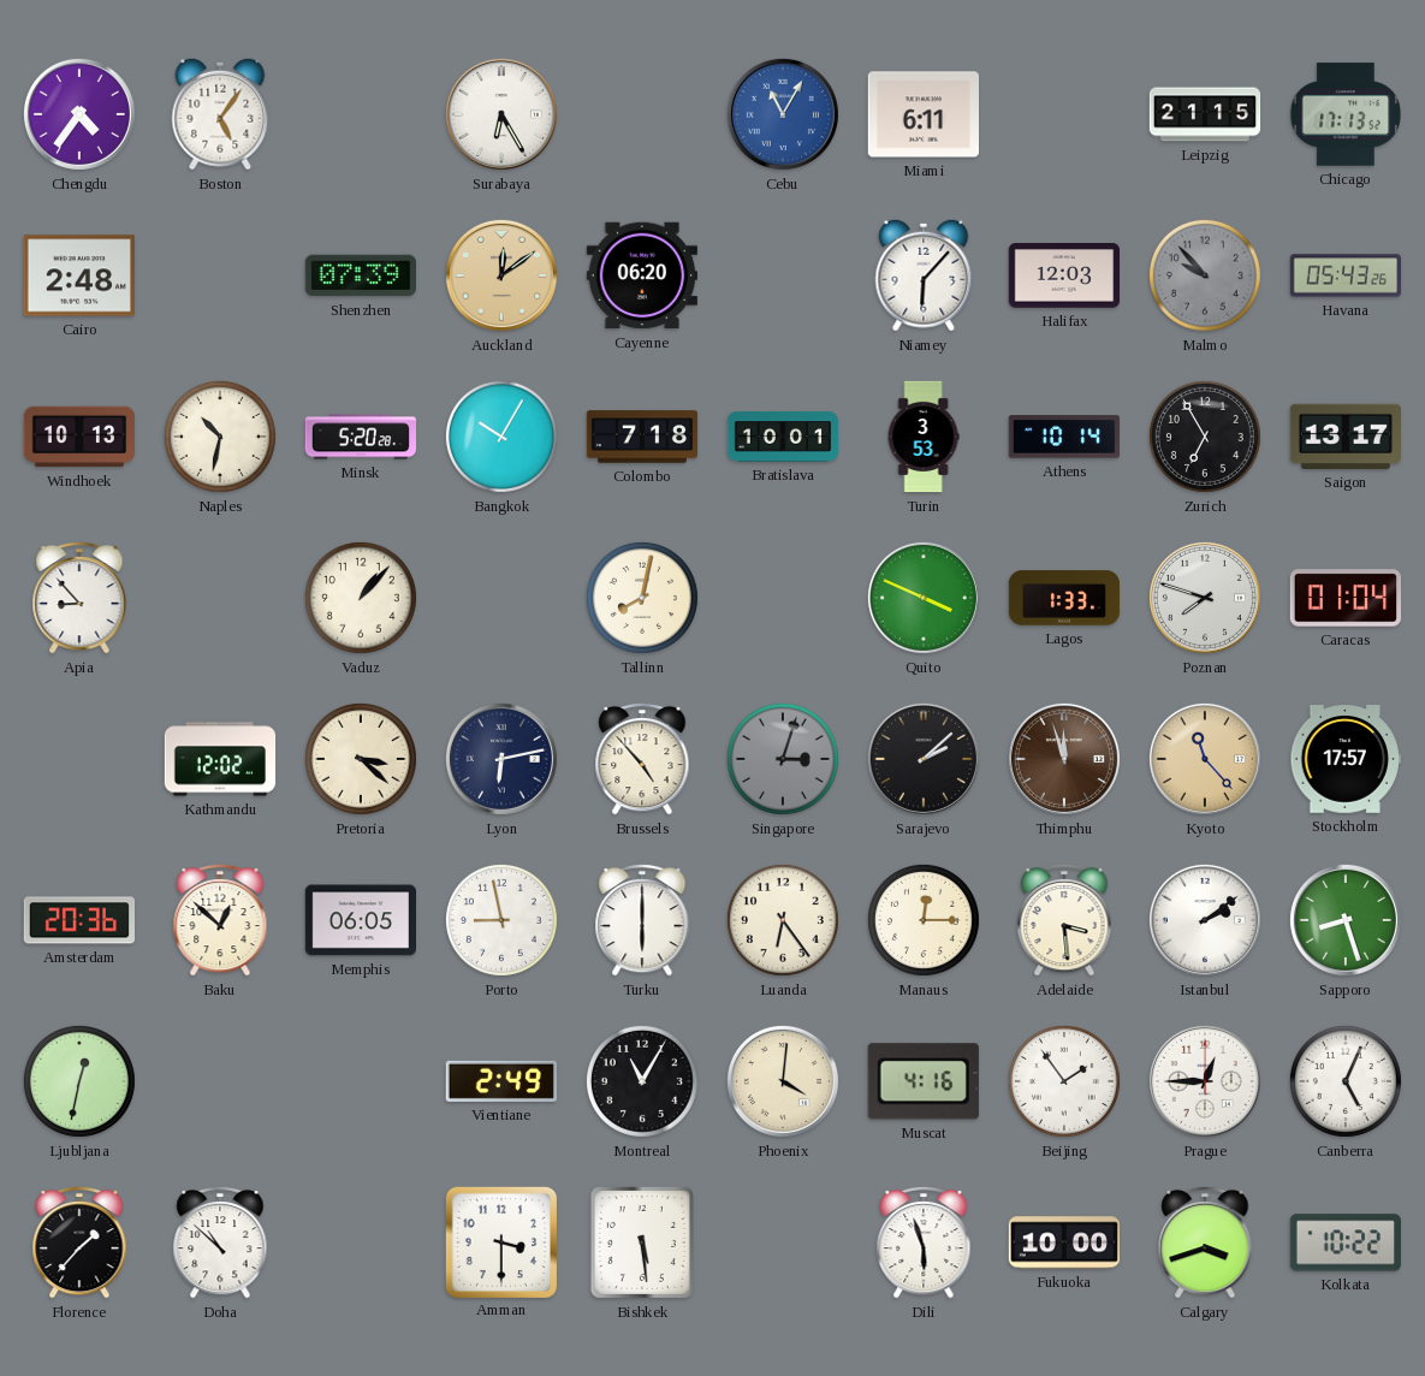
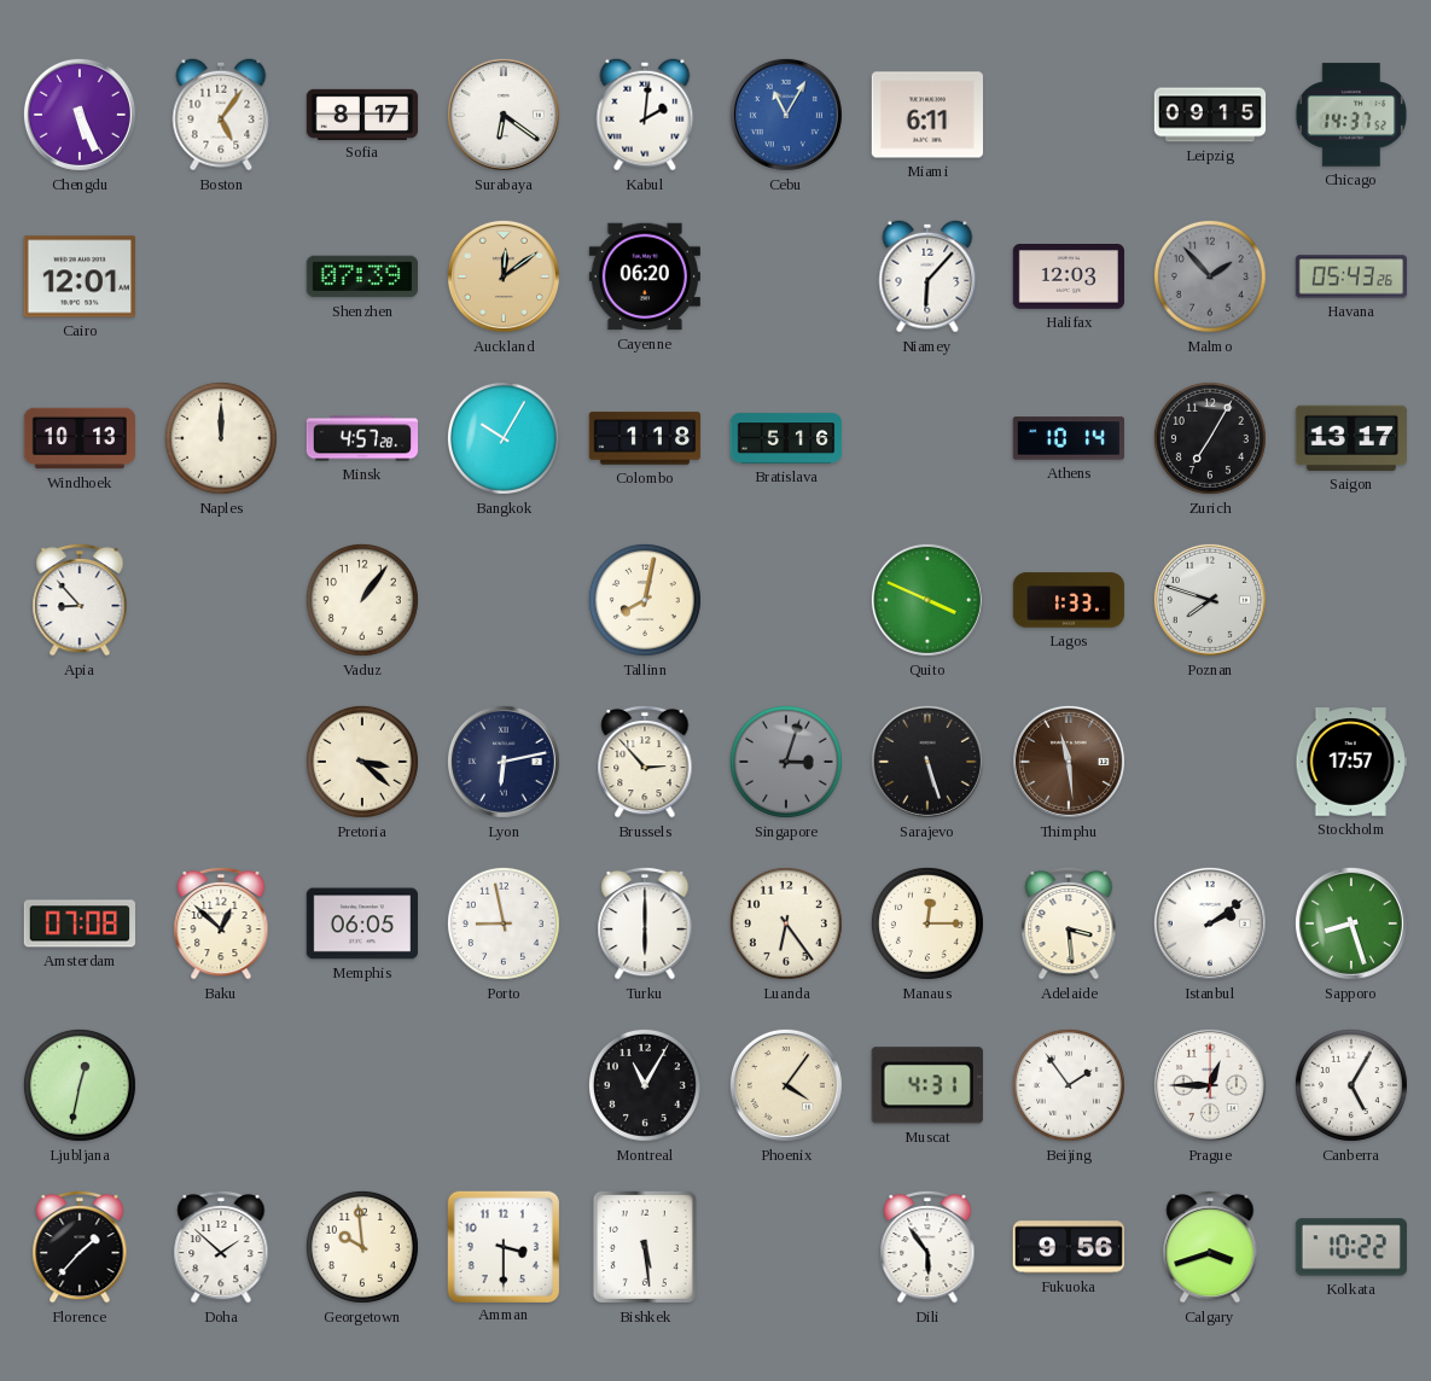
Chengdu: 4:36 -> 5:26
Sofia: none -> 8:17
Surabaya: 6:25 -> 6:21
Kabul: none -> 2:01
Leipzig: 21:15 -> 09:15
Chicago: 17:13 -> 14:37
Cairo: 2:48 -> 12:01
Malmo: 9:53 -> 1:53
Naples: 10:32 -> 12:00
Minsk: 5:20 -> 4:57
Colombo: 7:18 -> 1:18
Bratislava: 10:01 -> 5:16
Turin: 3:53 -> none
Zurich: 6:55 -> 7:05
Vaduz: 1:07 -> 1:06
Caracas: 01:04 -> none
Kathmandu: 12:02 -> none
Brussels: 4:53 -> 2:53
Sarajevo: 2:08 -> 5:27
Thimphu: 11:57 -> 11:29
Kyoto: 11:23 -> none
Amsterdam: 20:36 -> 07:08
Vientiane: 2:49 -> none
Phoenix: 4:01 -> 4:06
Muscat: 4:16 -> 4:31
Canberra: 5:04 -> 5:05
Doha: 10:52 -> 1:52
Georgetown: none -> 9:59
Dili: 5:57 -> 5:54
Fukuoka: 10:00 -> 9:56
